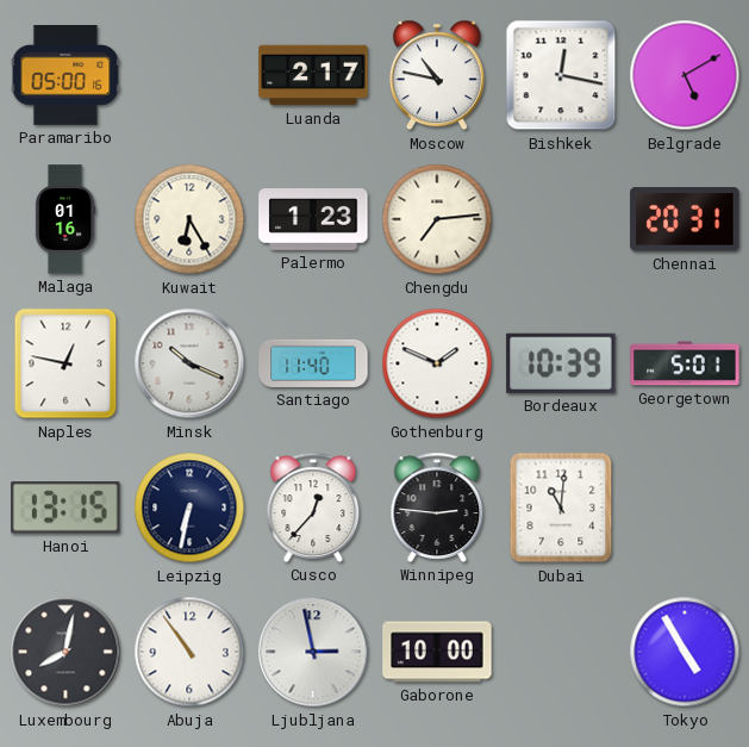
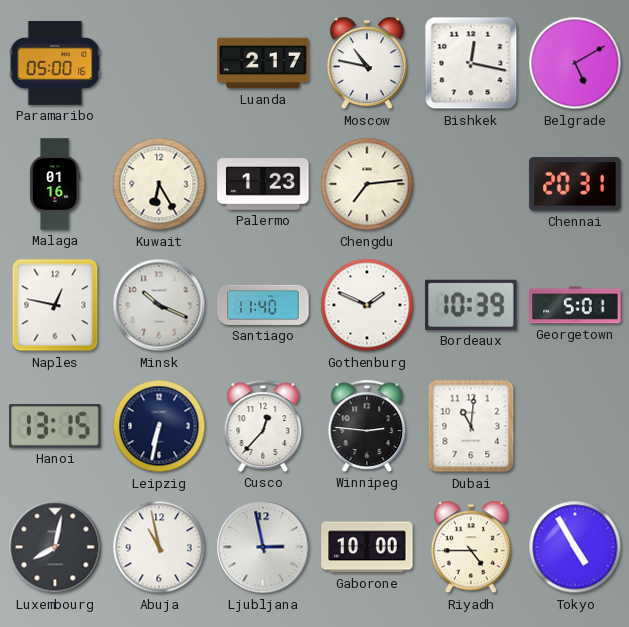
Abuja: 10:54 -> 10:58
Riyadh: none -> 4:45
